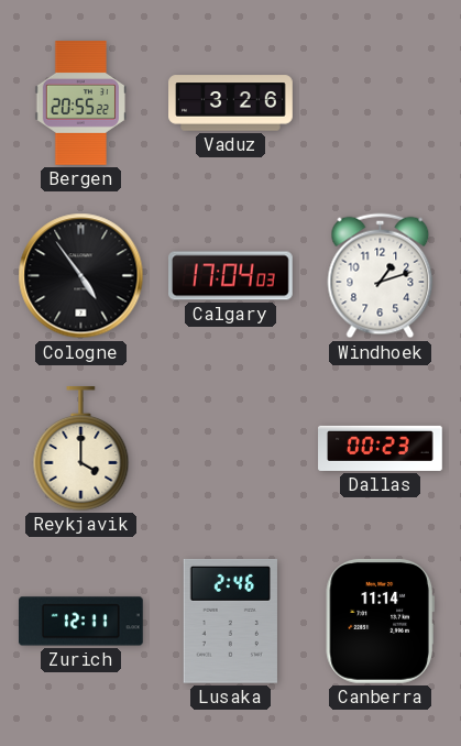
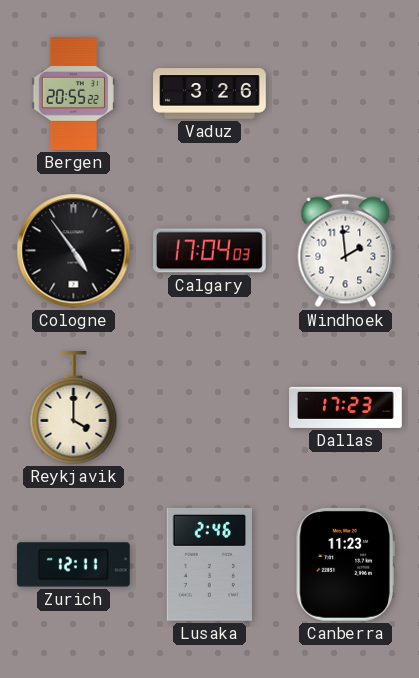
Windhoek: 1:12 -> 1:59
Dallas: 00:23 -> 17:23
Canberra: 11:14 -> 11:23
